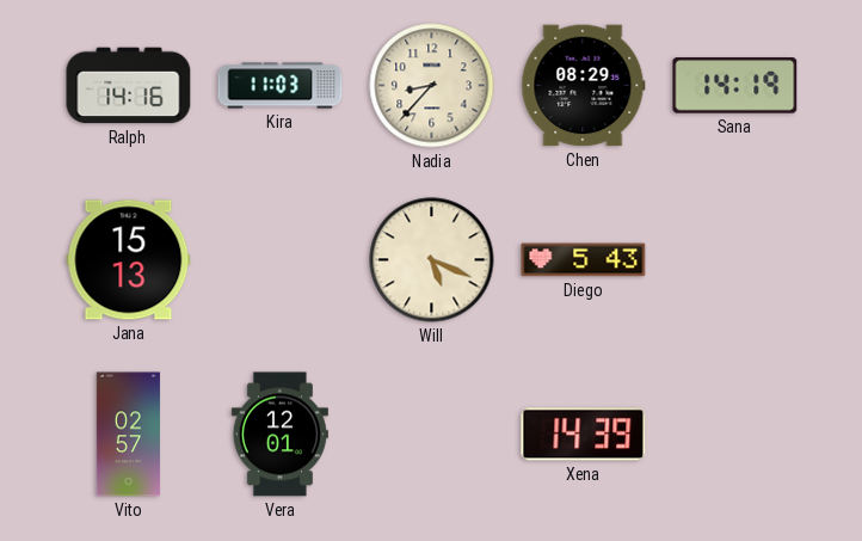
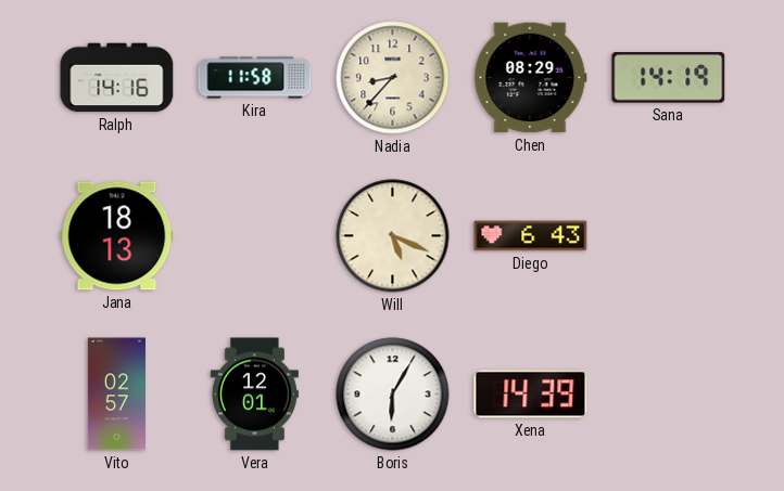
Kira: 11:03 -> 11:58
Jana: 15:13 -> 18:13
Diego: 5:43 -> 6:43
Boris: none -> 6:05
